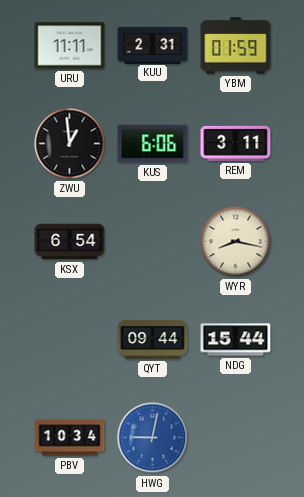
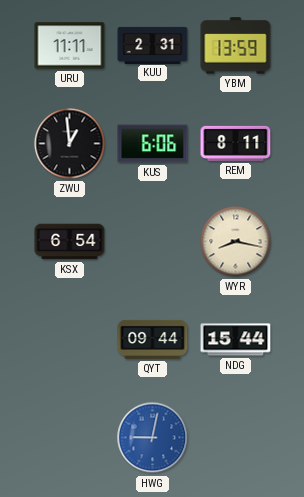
YBM: 01:59 -> 13:59
REM: 3:11 -> 8:11
PBV: 10:34 -> none
